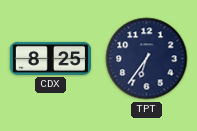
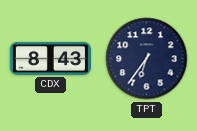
CDX: 8:25 -> 8:43
